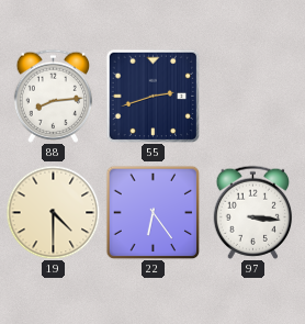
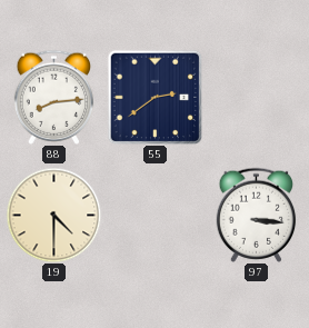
55: 2:42 -> 2:39
22: 6:24 -> none
